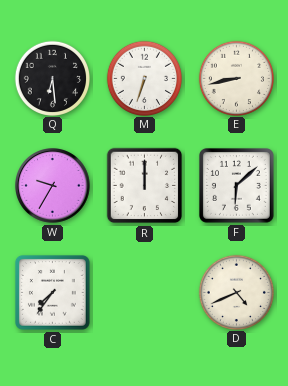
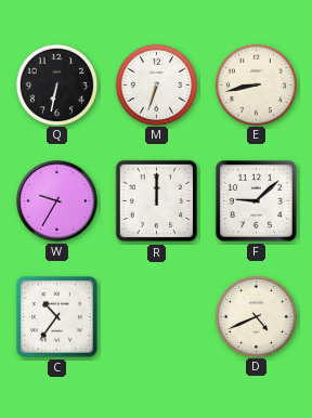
Q: 6:29 -> 6:32
F: 6:08 -> 9:08
C: 7:36 -> 10:36
